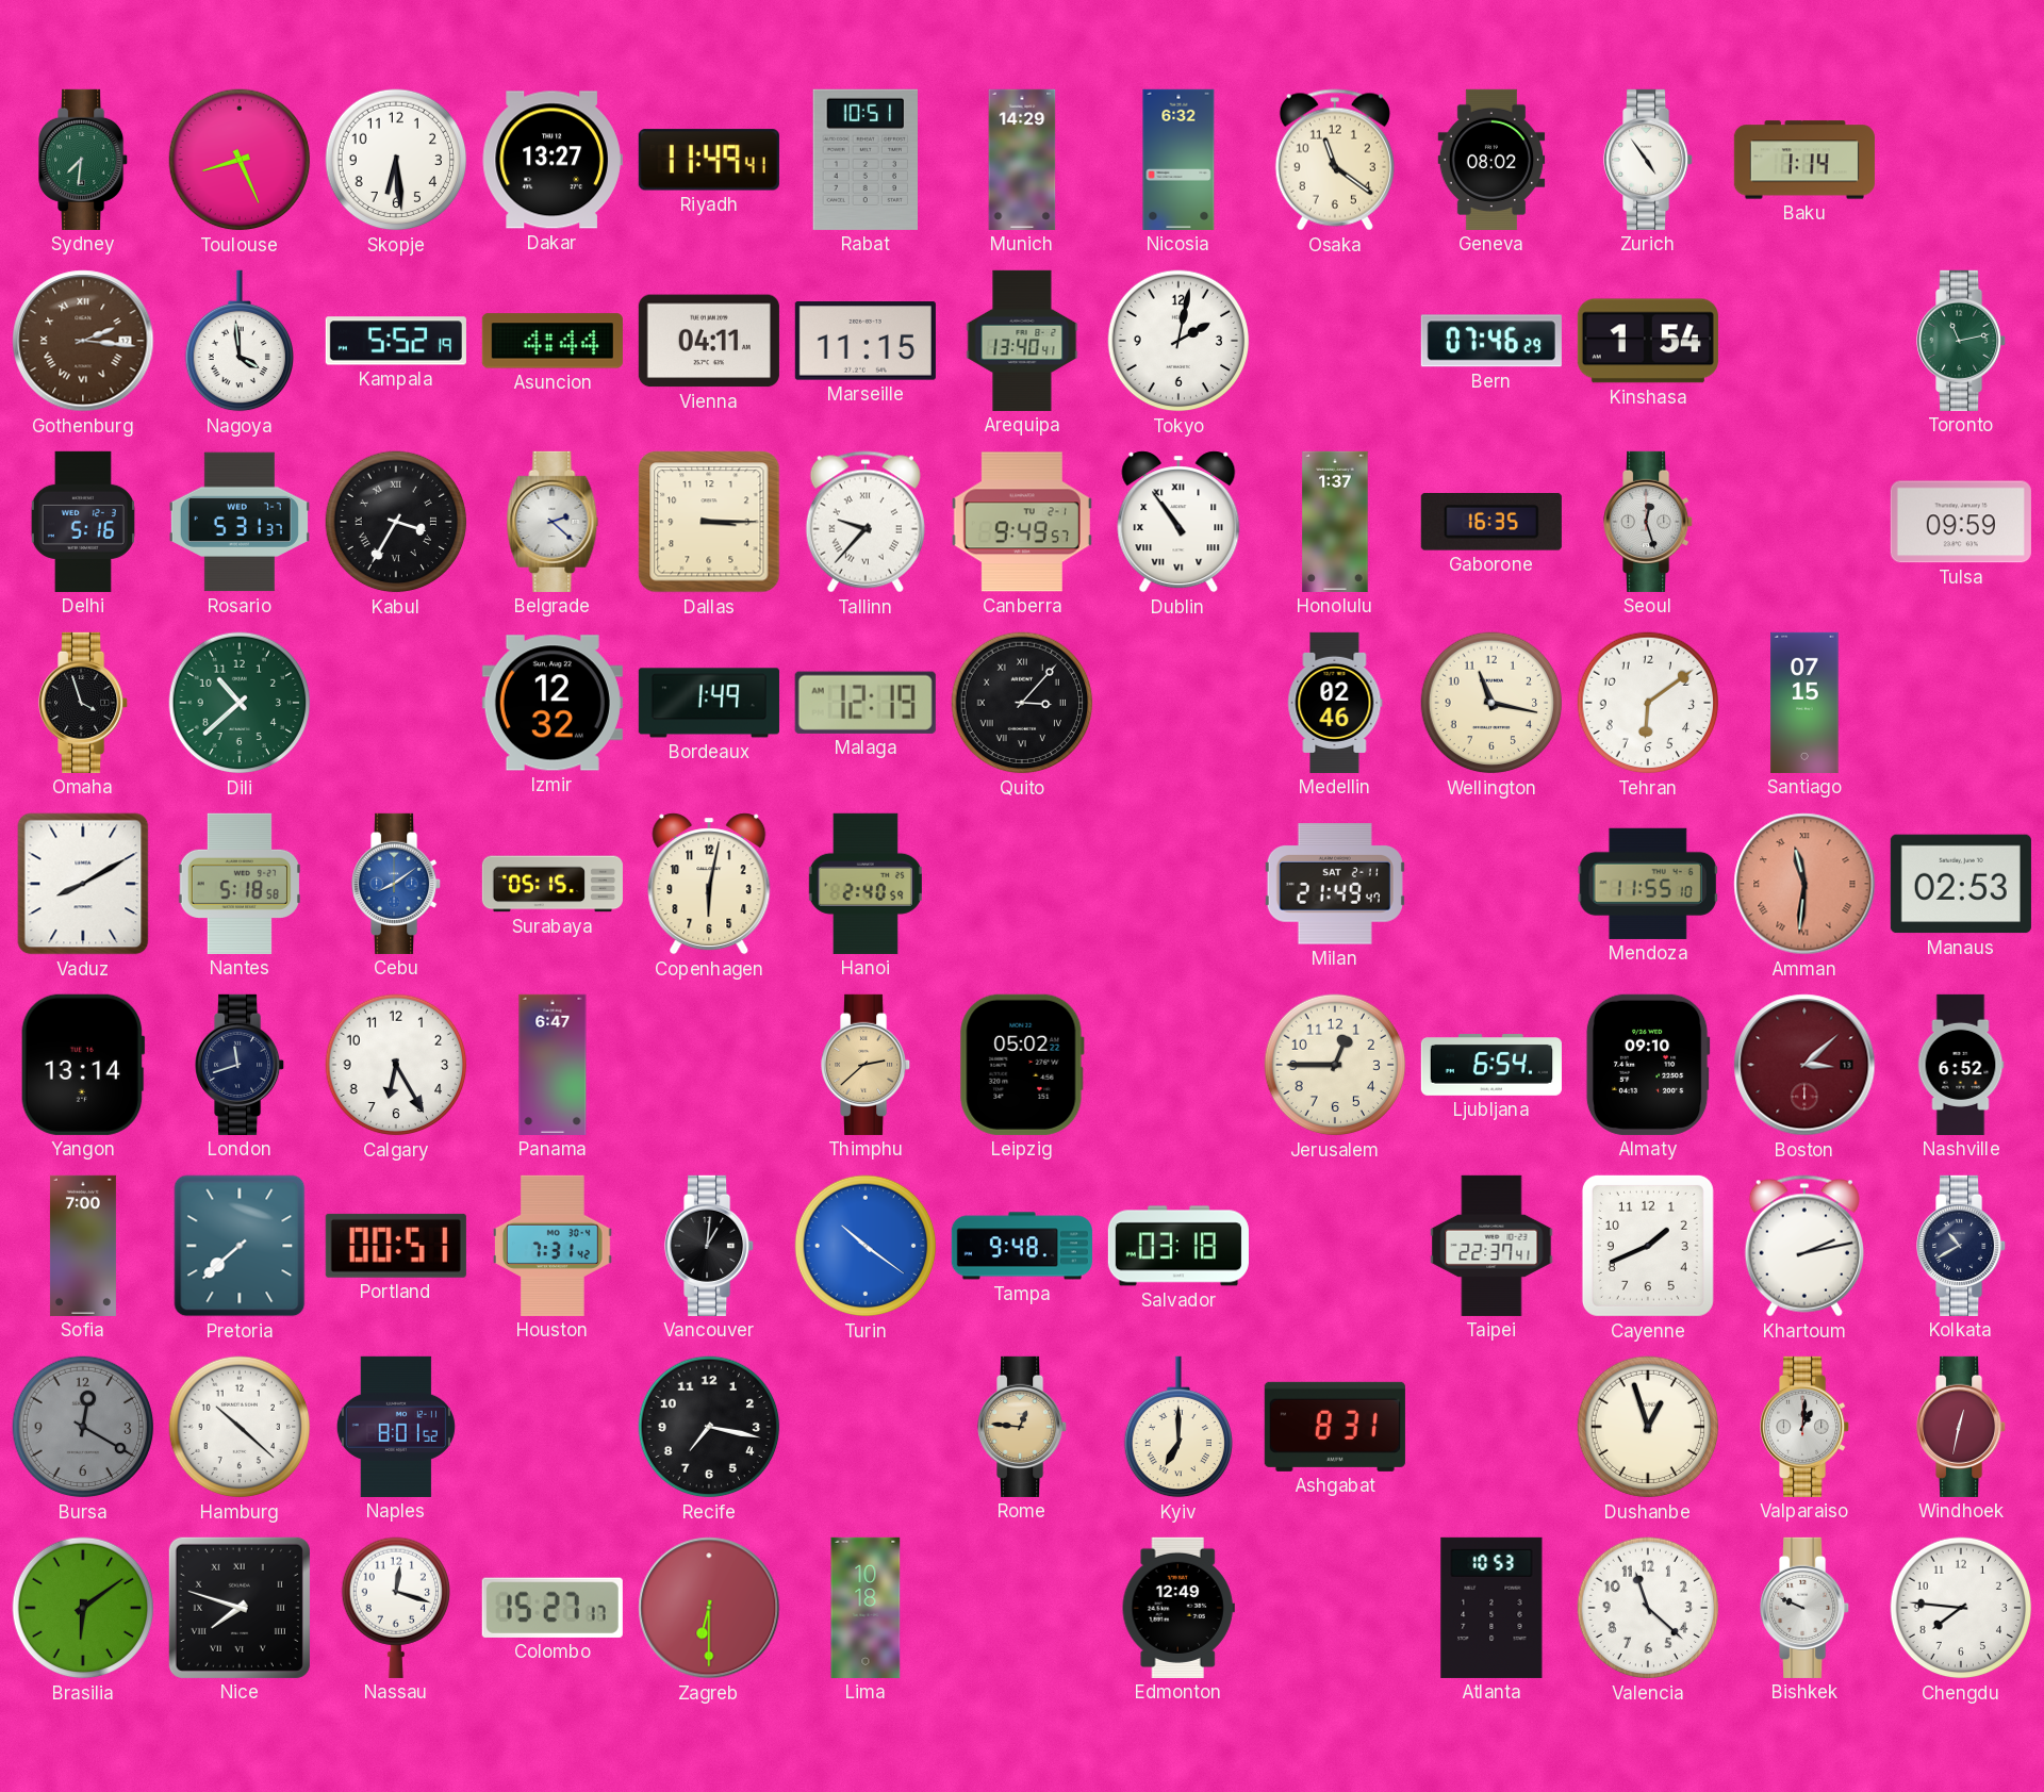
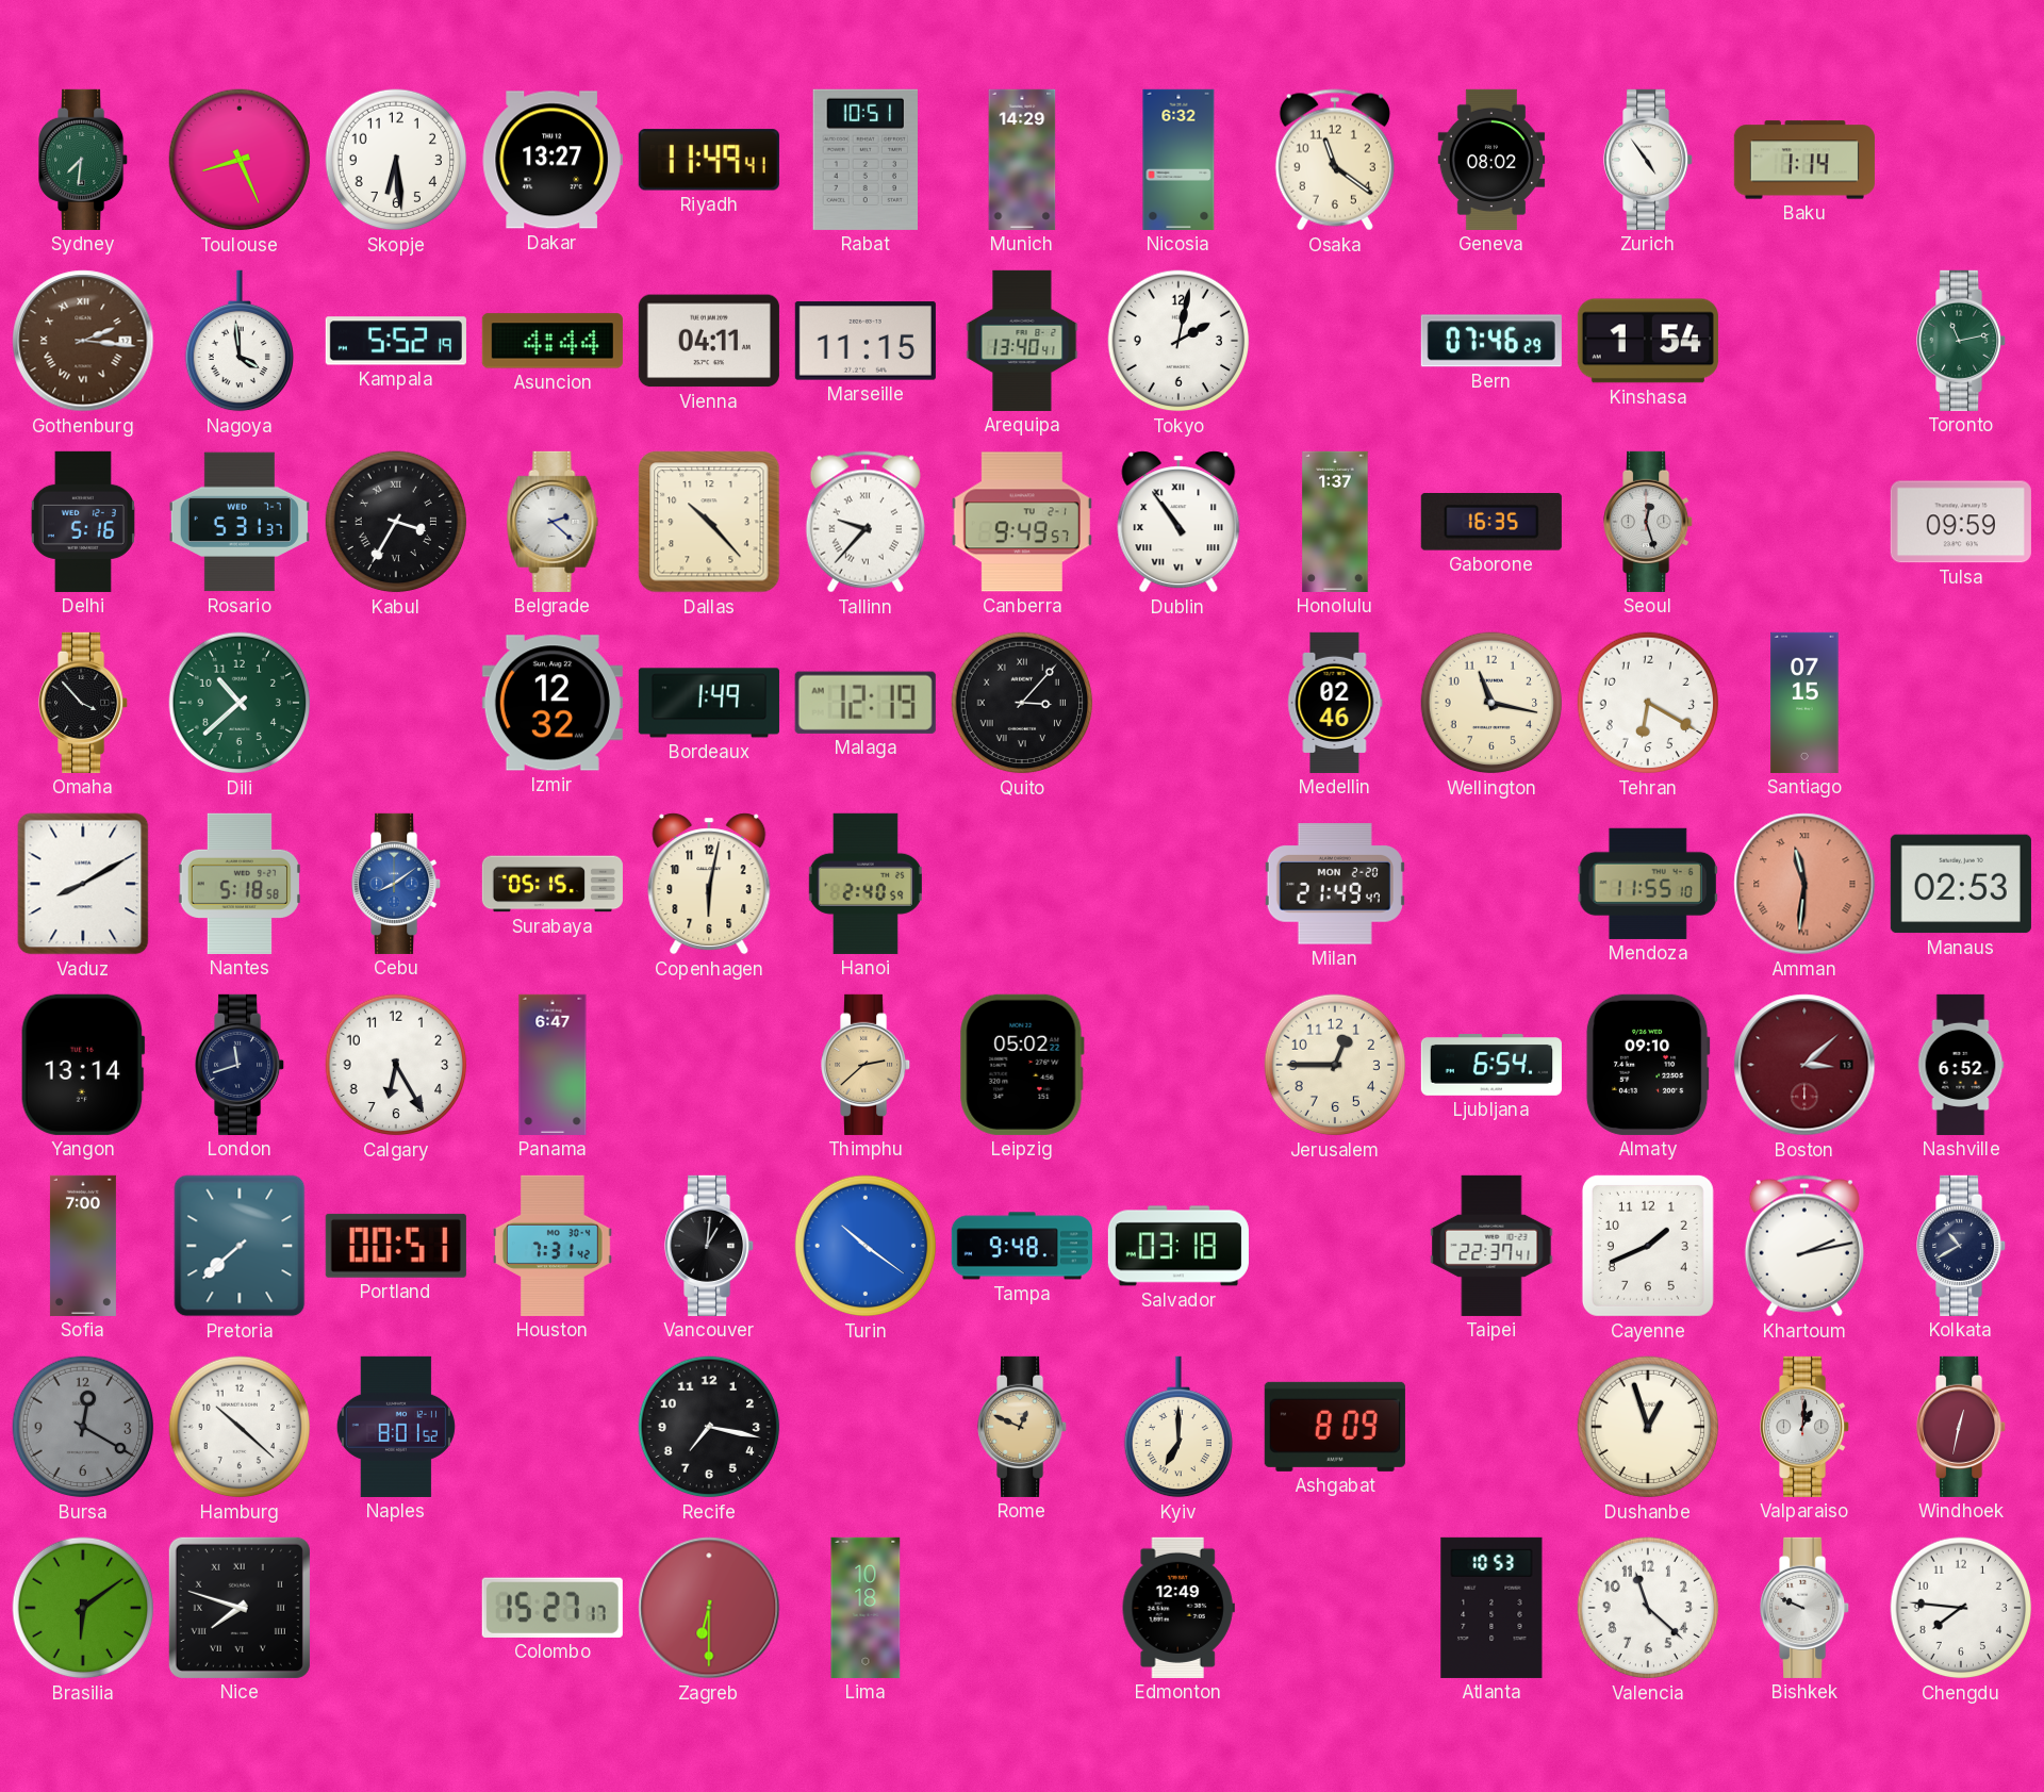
Dallas: 3:15 -> 10:23
Omaha: 3:57 -> 3:53
Tehran: 6:09 -> 6:20
Milan date: SAT 2-11 -> MON 2-20
Rome: 12:46 -> 12:49
Ashgabat: 8:31 -> 8:09
Nassau: 12:18 -> none
